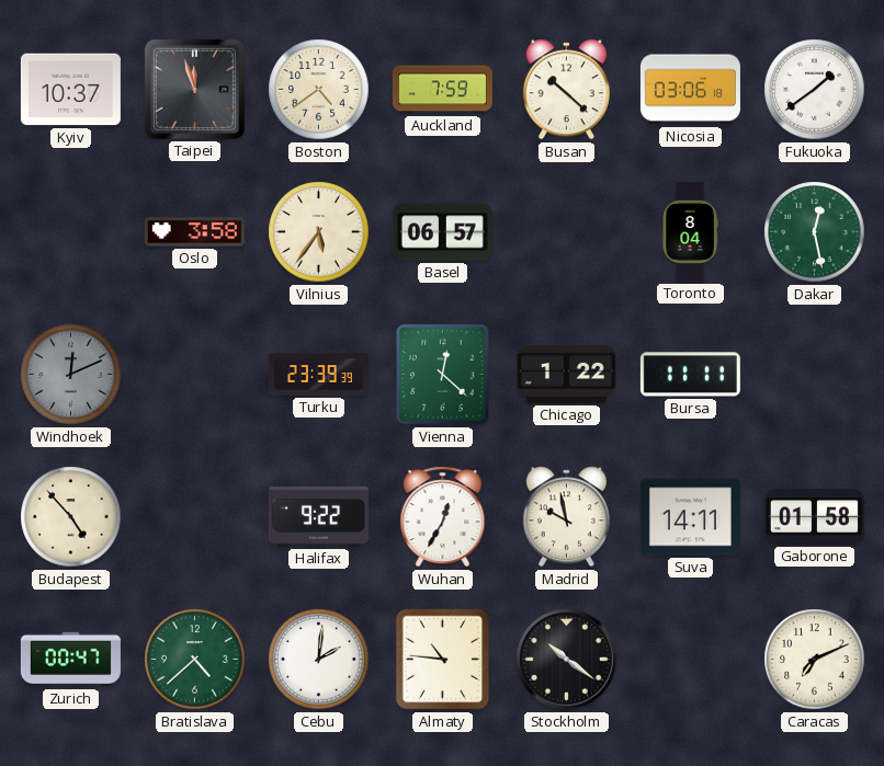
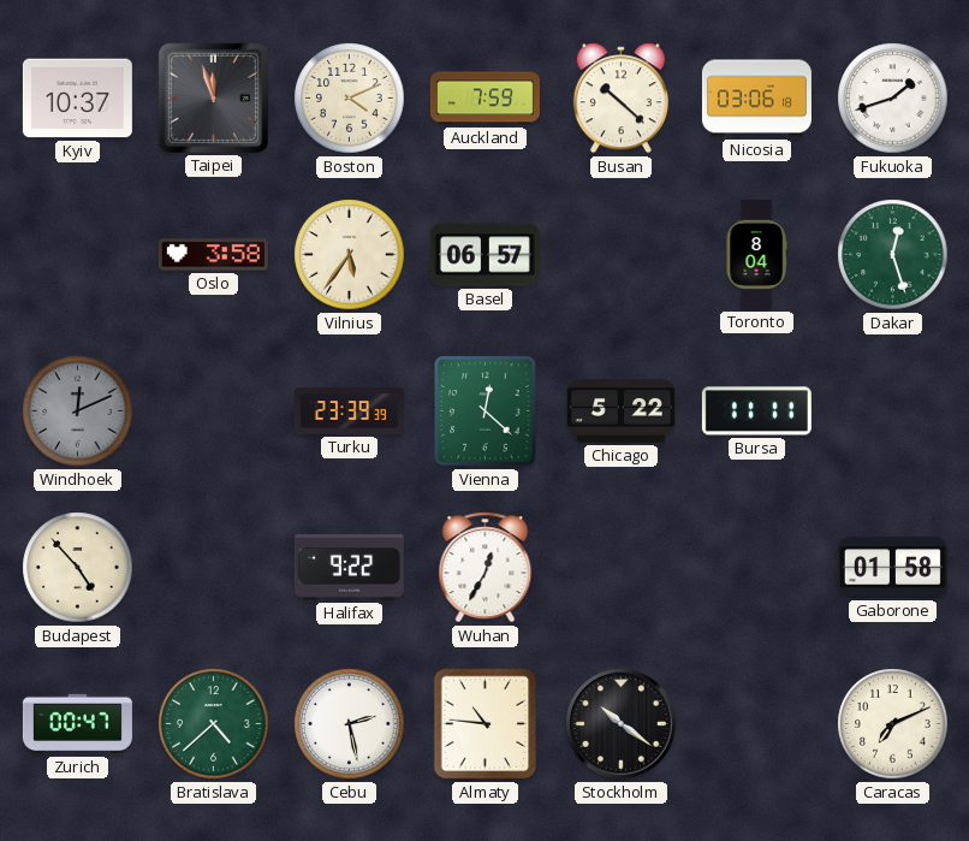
Boston: 4:39 -> 4:11
Fukuoka: 1:39 -> 1:42
Dakar: 12:28 -> 12:27
Chicago: 1:22 -> 5:22
Madrid: 9:58 -> none
Suva: 14:11 -> none
Cebu: 2:01 -> 2:28
